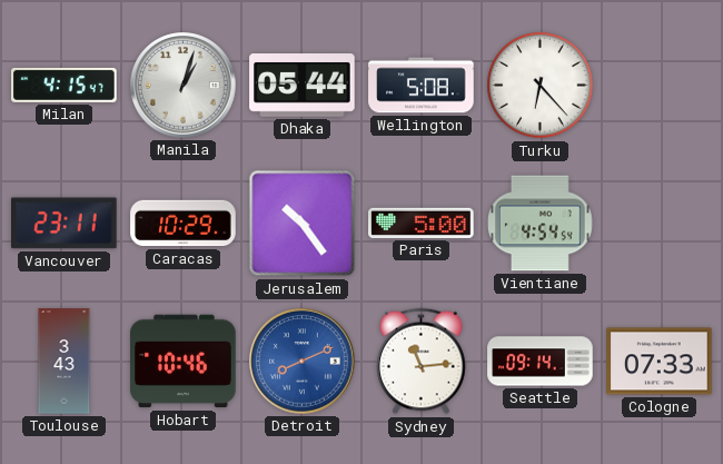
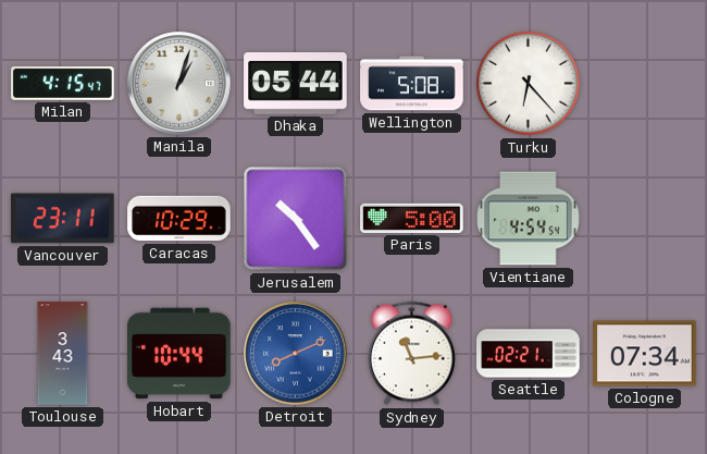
Hobart: 10:46 -> 10:44
Seattle: 09:14 -> 02:21
Cologne: 07:33 -> 07:34
